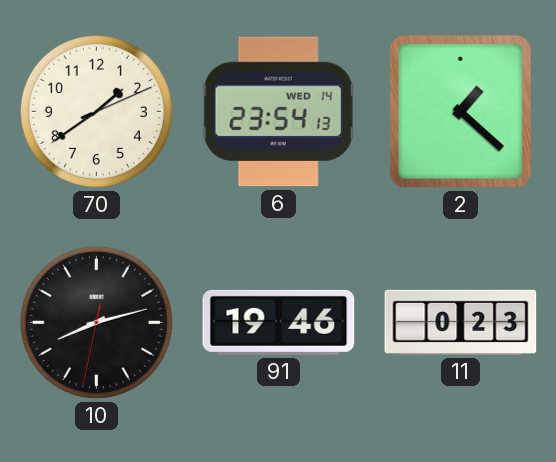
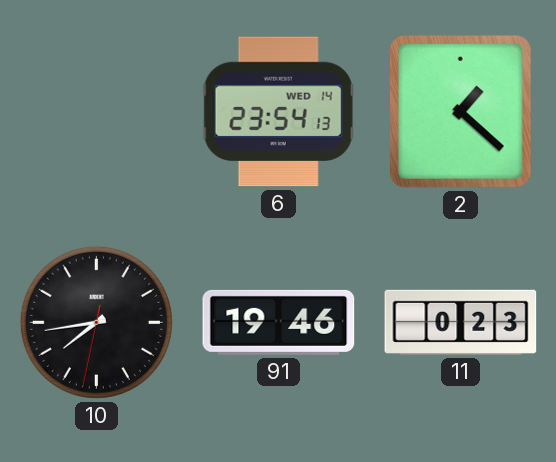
70: 1:39 -> none
10: 8:12 -> 7:43
